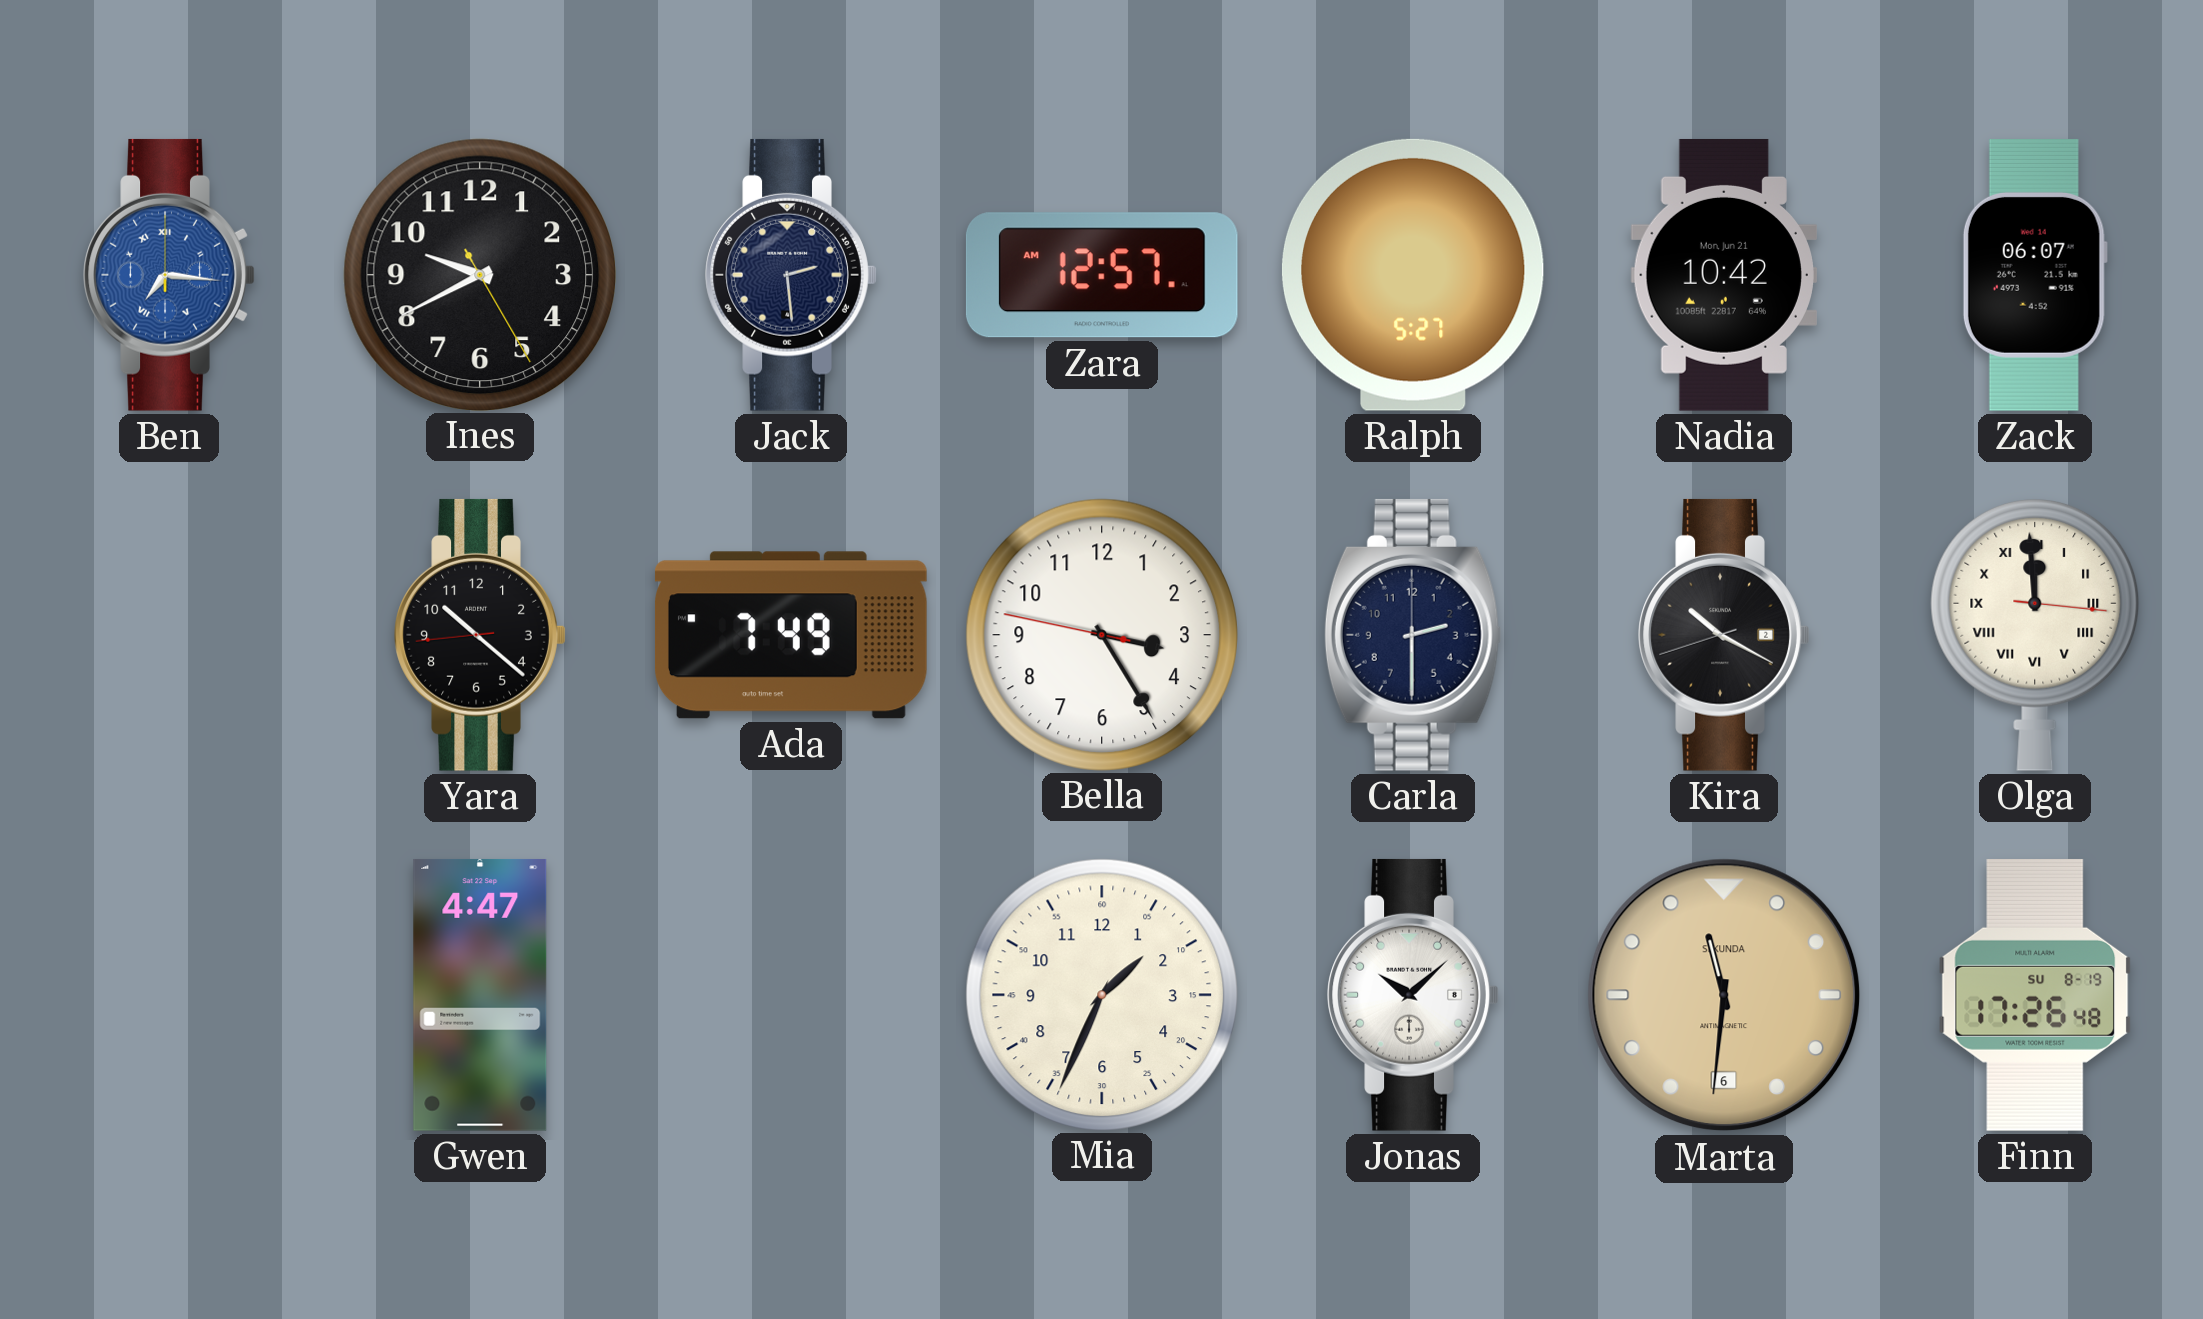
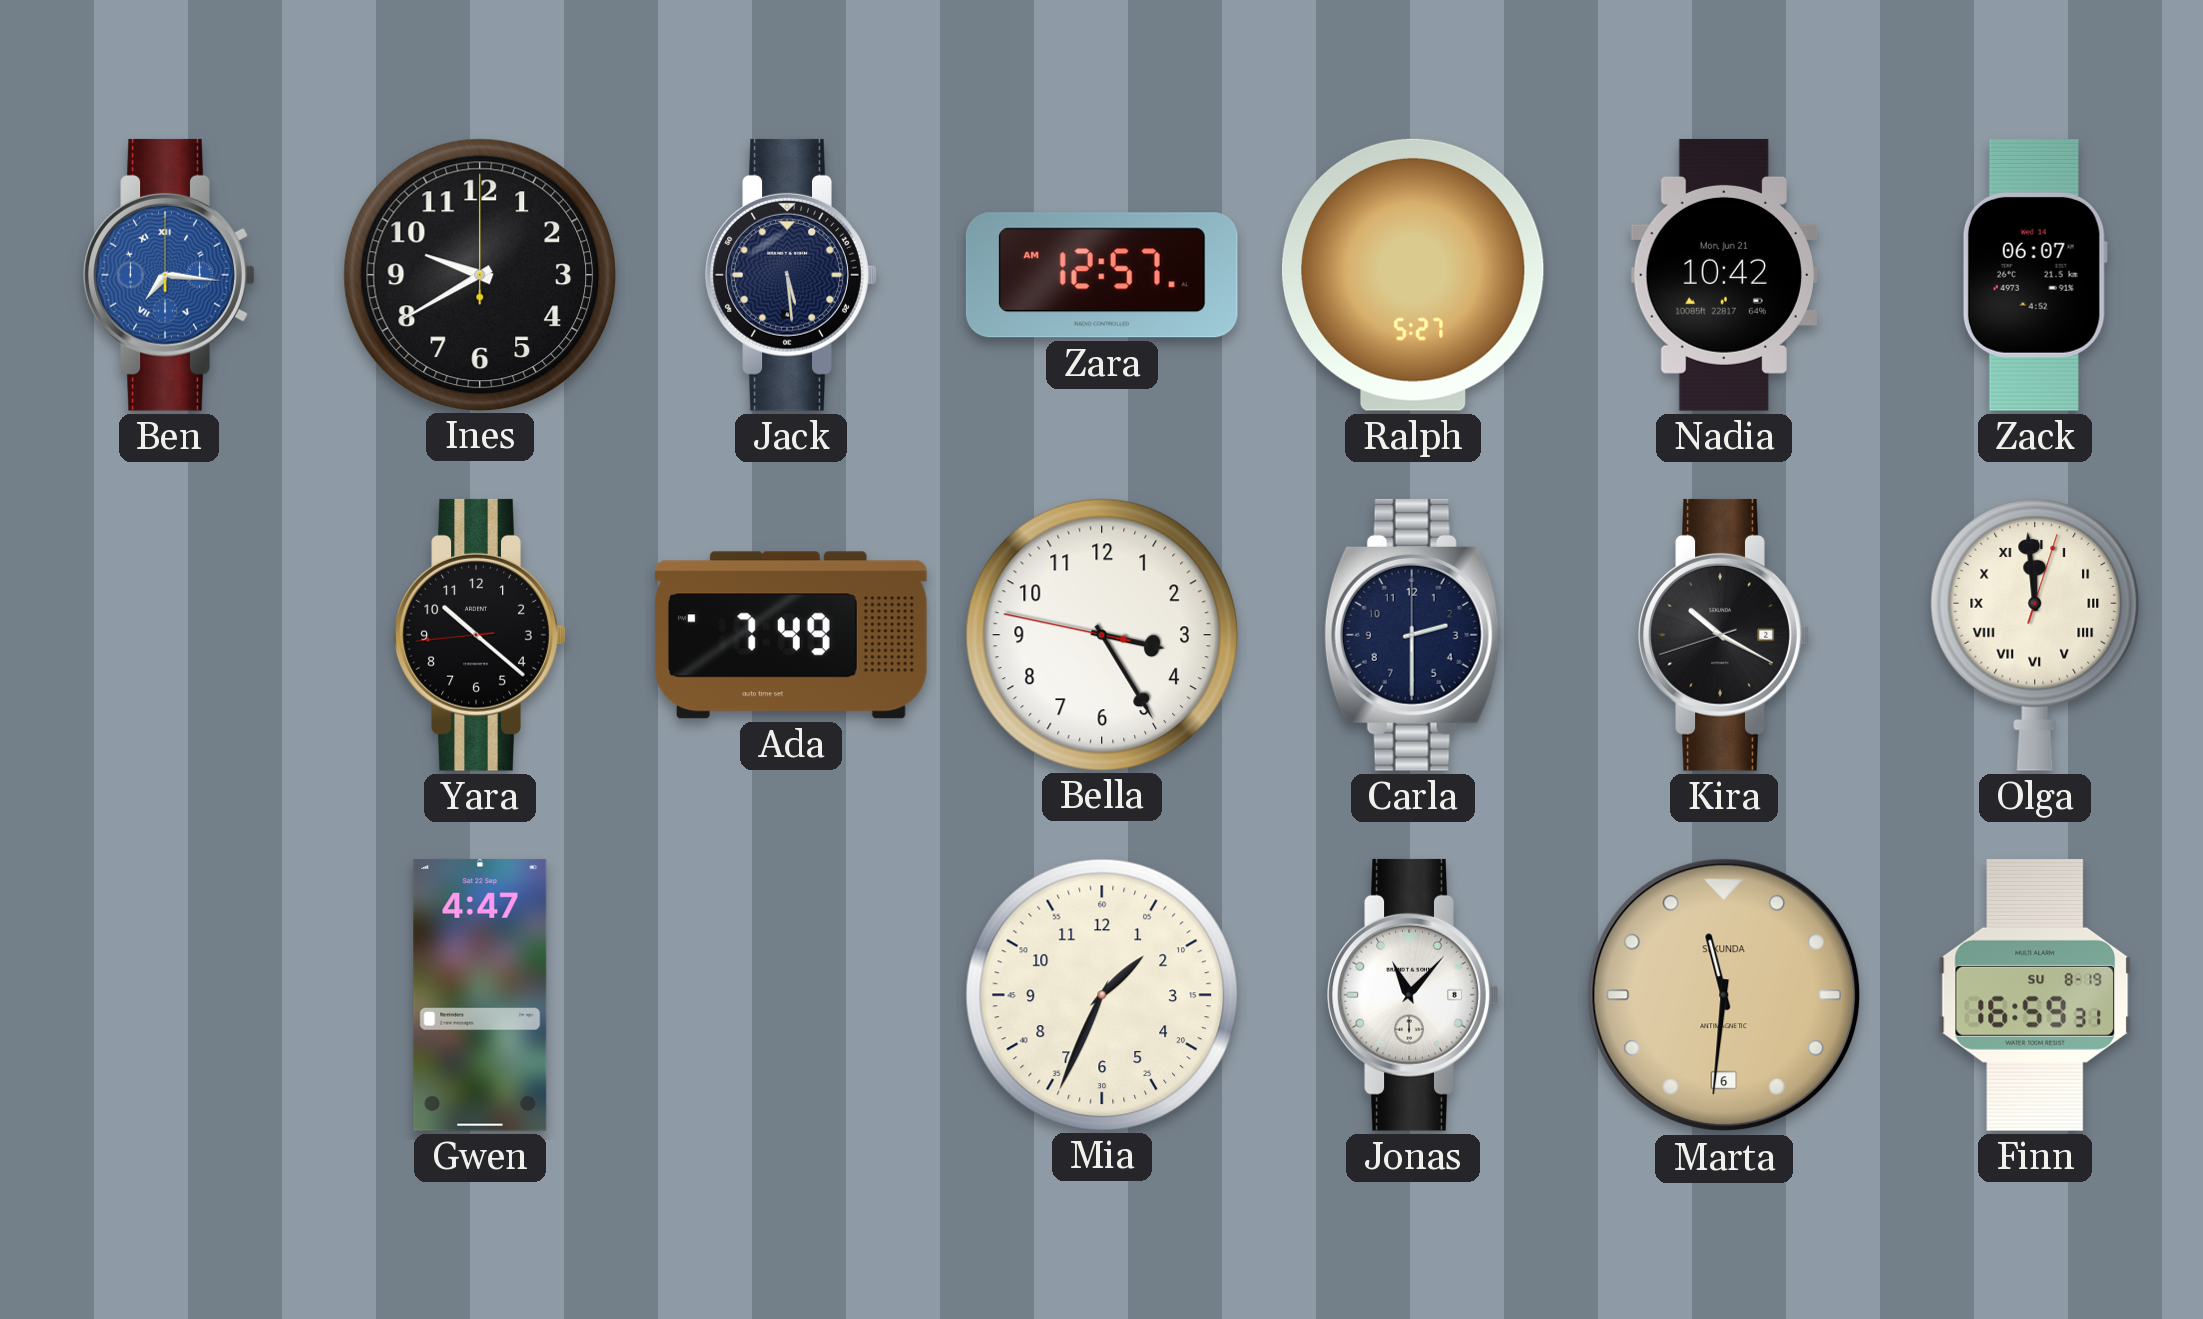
Ines: 9:40:25 -> 9:40:00
Jack: 2:29 -> 5:29
Olga: 11:59:16 -> 11:59:03
Jonas: 10:08 -> 11:07
Finn: 17:26 -> 16:59
